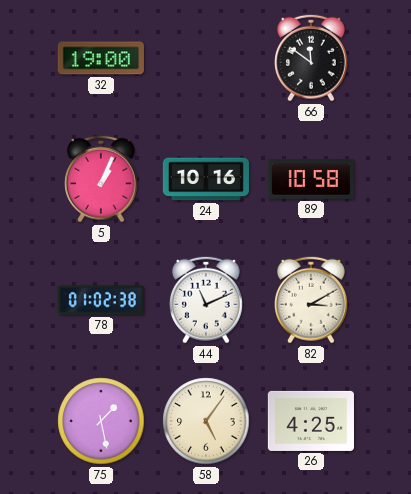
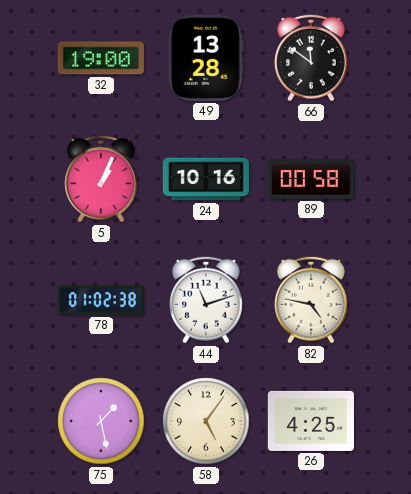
49: none -> 13:28
89: 10:58 -> 00:58
44: 11:11 -> 11:12
82: 3:10 -> 4:47
